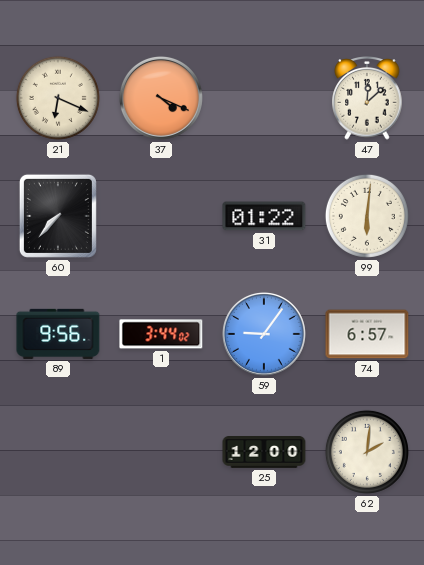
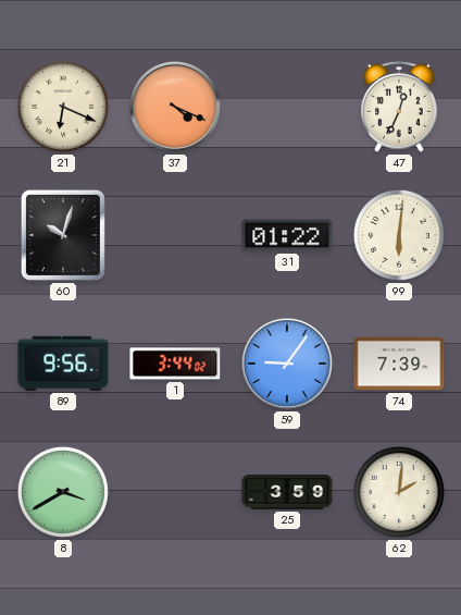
47: 12:08 -> 12:34
60: 7:37 -> 10:03
74: 6:57 -> 7:39
8: none -> 3:40
25: 12:00 -> 3:59
